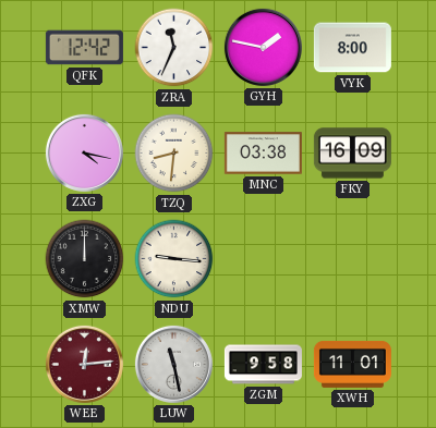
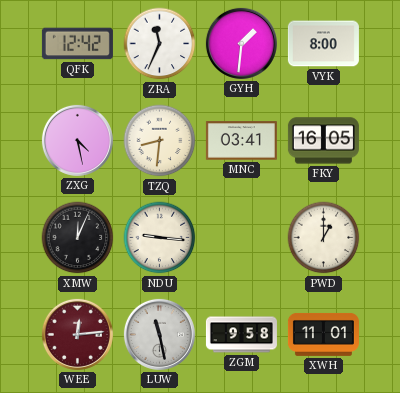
GYH: 1:47 -> 1:31
ZXG: 4:17 -> 4:28
MNC: 03:38 -> 03:41
FKY: 16:09 -> 16:05
XMW: 12:00 -> 12:04
PWD: none -> 1:00
